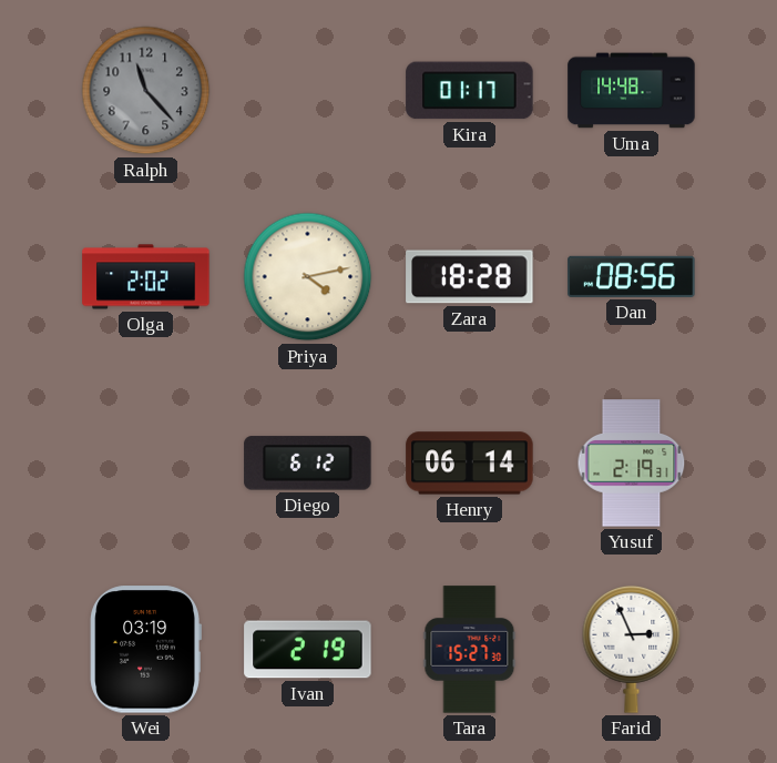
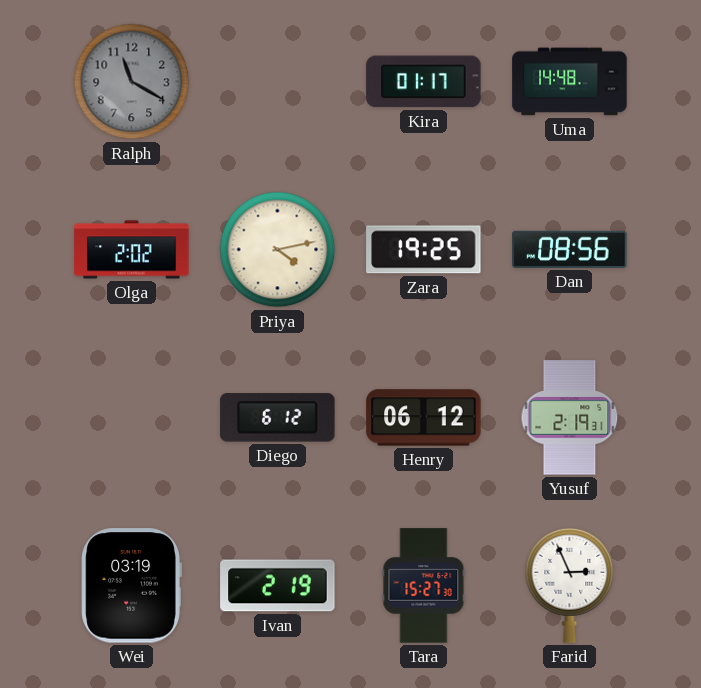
Ralph: 11:23 -> 11:20
Zara: 18:28 -> 19:25
Henry: 06:14 -> 06:12
